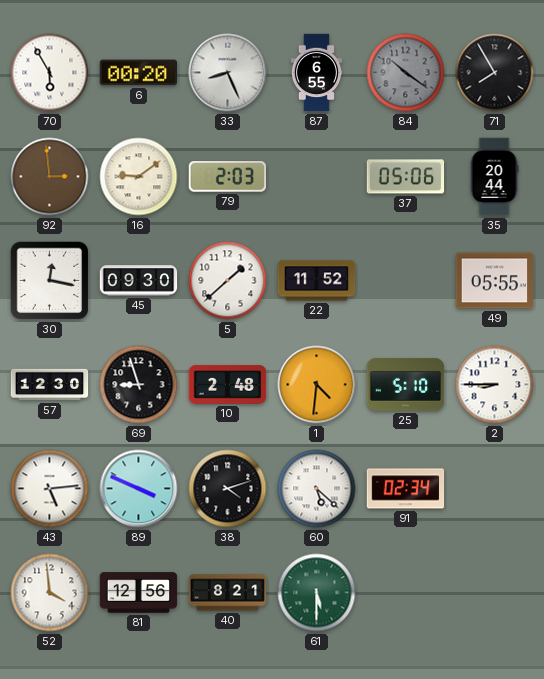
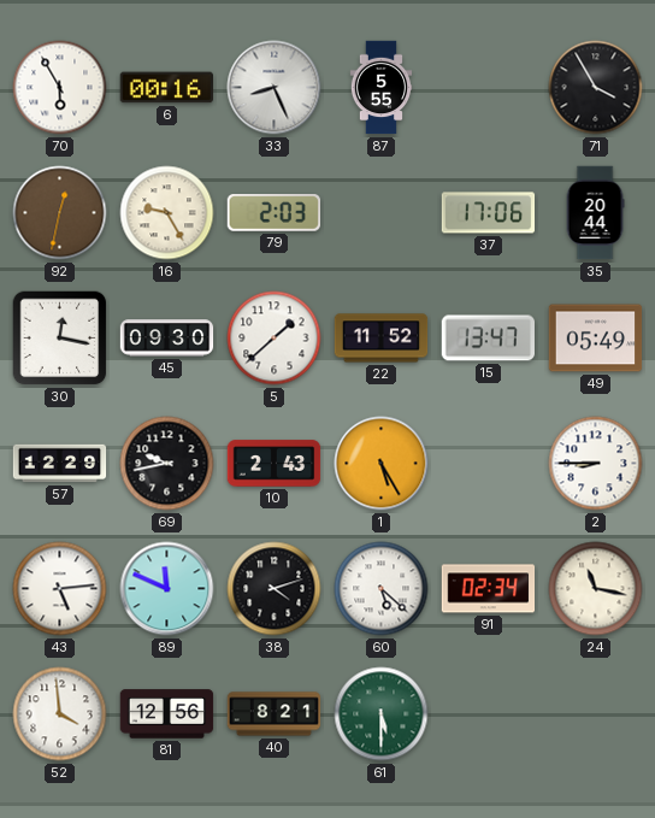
6: 00:20 -> 00:16
87: 6:55 -> 5:55
84: 10:21 -> none
71: 7:55 -> 3:55
92: 2:59 -> 12:32
16: 9:09 -> 9:25
37: 05:06 -> 17:06
15: none -> 13:47
49: 05:55 -> 05:49
57: 12:30 -> 12:29
69: 8:57 -> 9:43
10: 2:48 -> 2:43
1: 4:31 -> 5:25
25: 5:10 -> none
89: 3:49 -> 11:49
24: none -> 11:17
